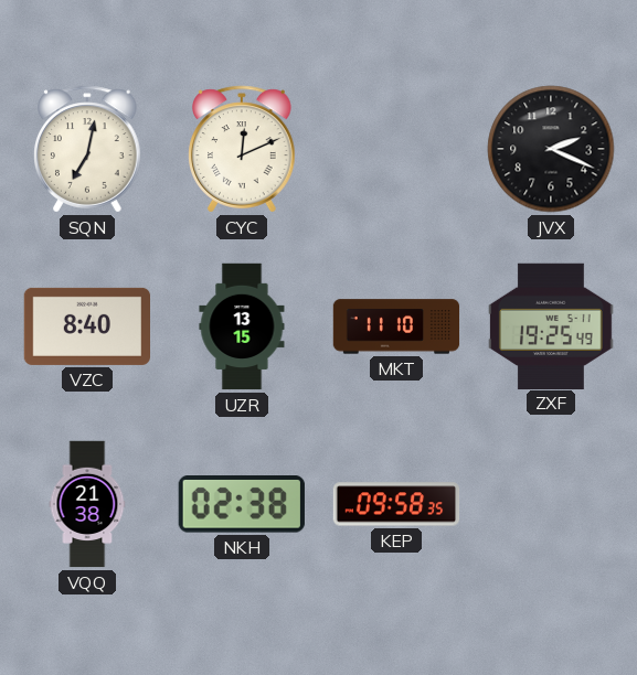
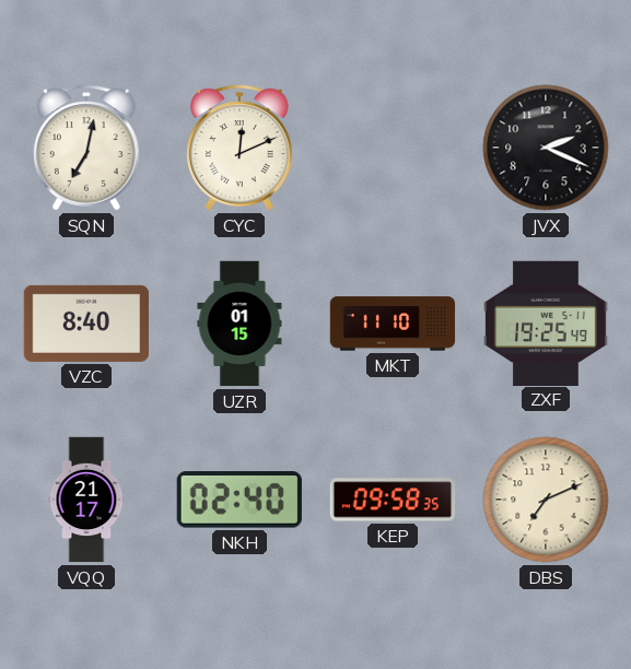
UZR: 13:15 -> 01:15
VQQ: 21:38 -> 21:17
NKH: 02:38 -> 02:40
DBS: none -> 7:11
